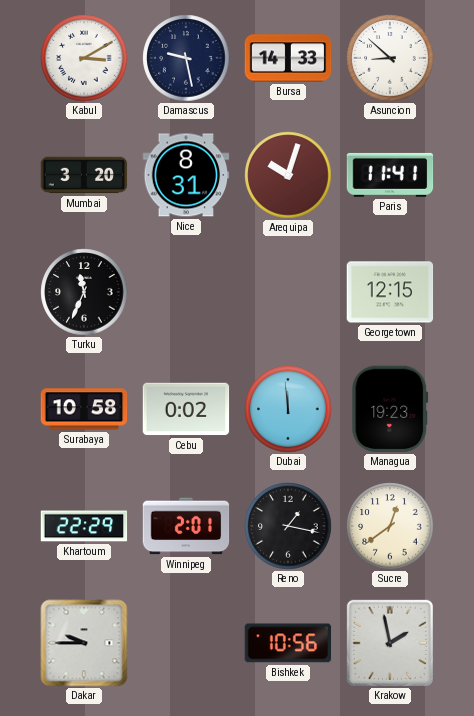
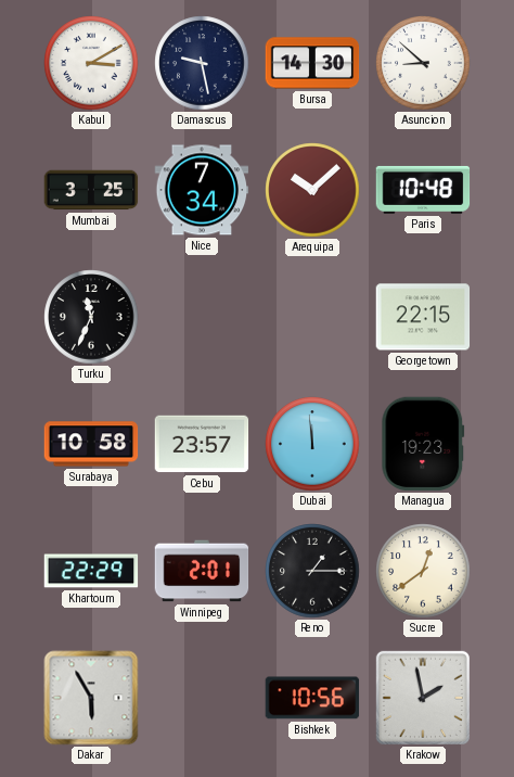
Bursa: 14:33 -> 14:30
Mumbai: 3:20 -> 3:25
Nice: 8:31 -> 7:34
Arequipa: 10:03 -> 10:08
Paris: 11:41 -> 10:48
Georgetown: 12:15 -> 22:15
Cebu: 0:02 -> 23:57
Reno: 1:17 -> 1:15
Dakar: 9:45 -> 5:55
